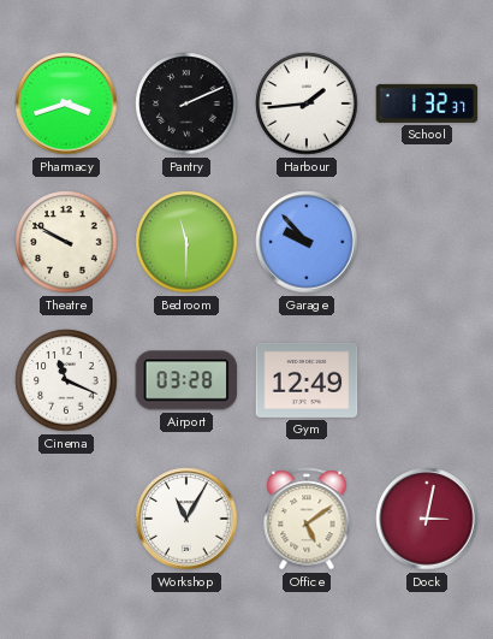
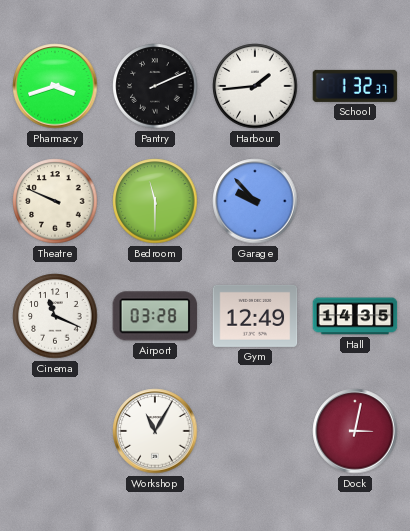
Theatre: 9:50 -> 9:49
Hall: none -> 14:35
Office: 5:09 -> none
